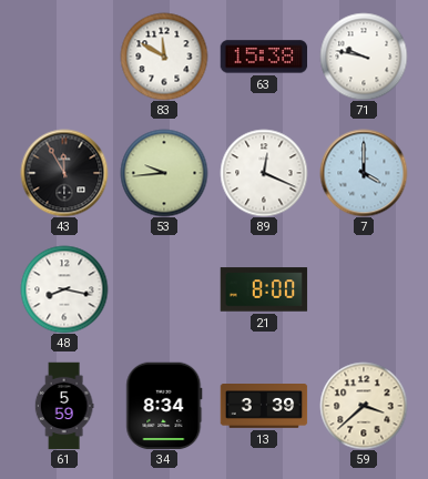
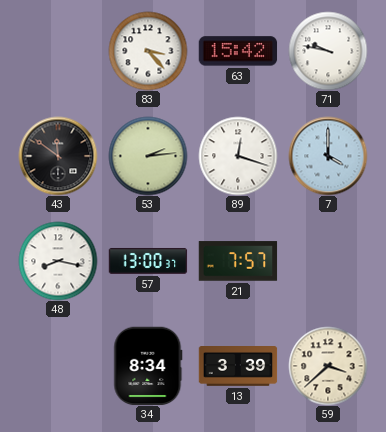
83: 11:50 -> 3:23
63: 15:38 -> 15:42
43: 11:55 -> 11:51
53: 9:44 -> 2:14
89: 12:19 -> 12:18
57: none -> 13:00
21: 8:00 -> 7:57
61: 5:59 -> none
